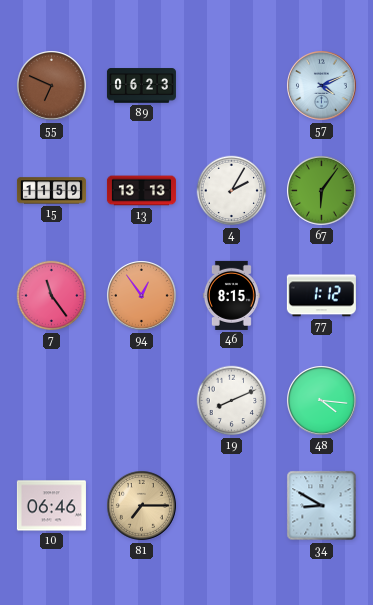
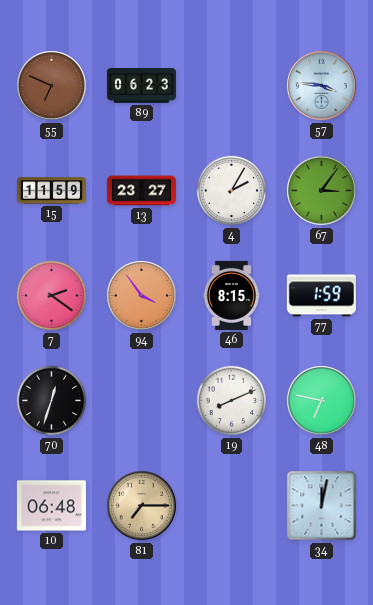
57: 4:11 -> 3:46
13: 13:13 -> 23:27
67: 6:06 -> 3:06
7: 11:24 -> 2:21
94: 12:54 -> 3:54
77: 1:12 -> 1:59
70: none -> 12:33
48: 4:16 -> 6:47
10: 06:46 -> 06:48
34: 8:50 -> 12:02
